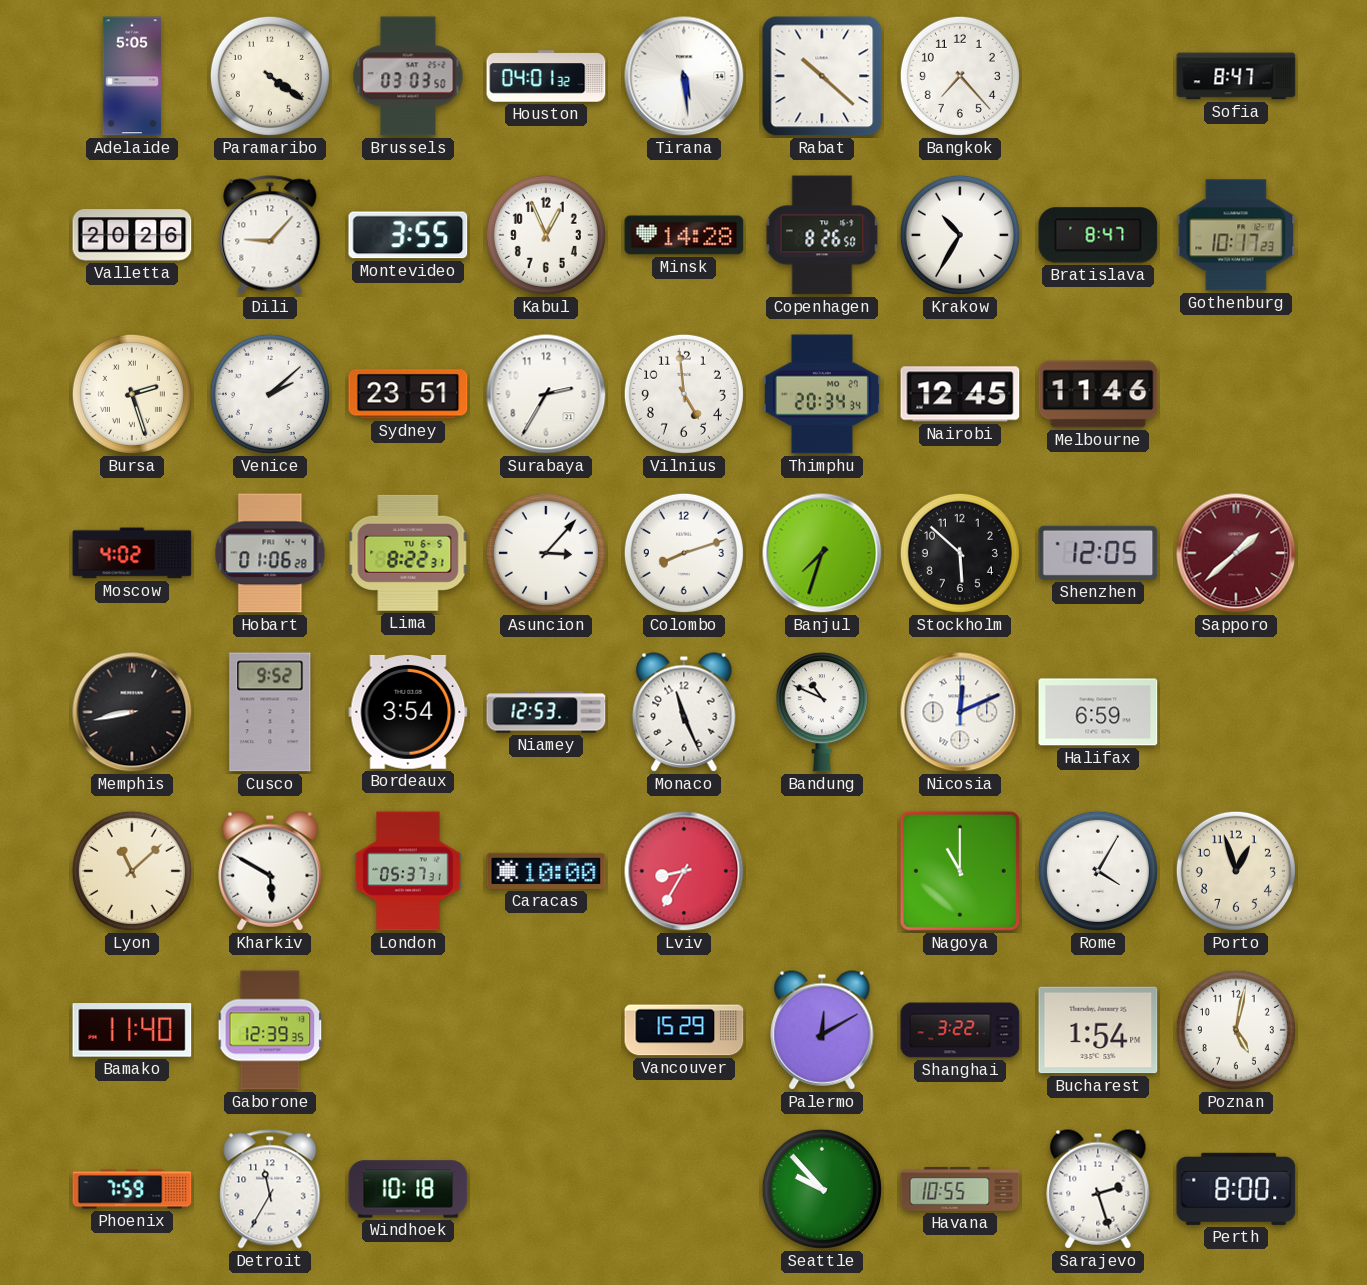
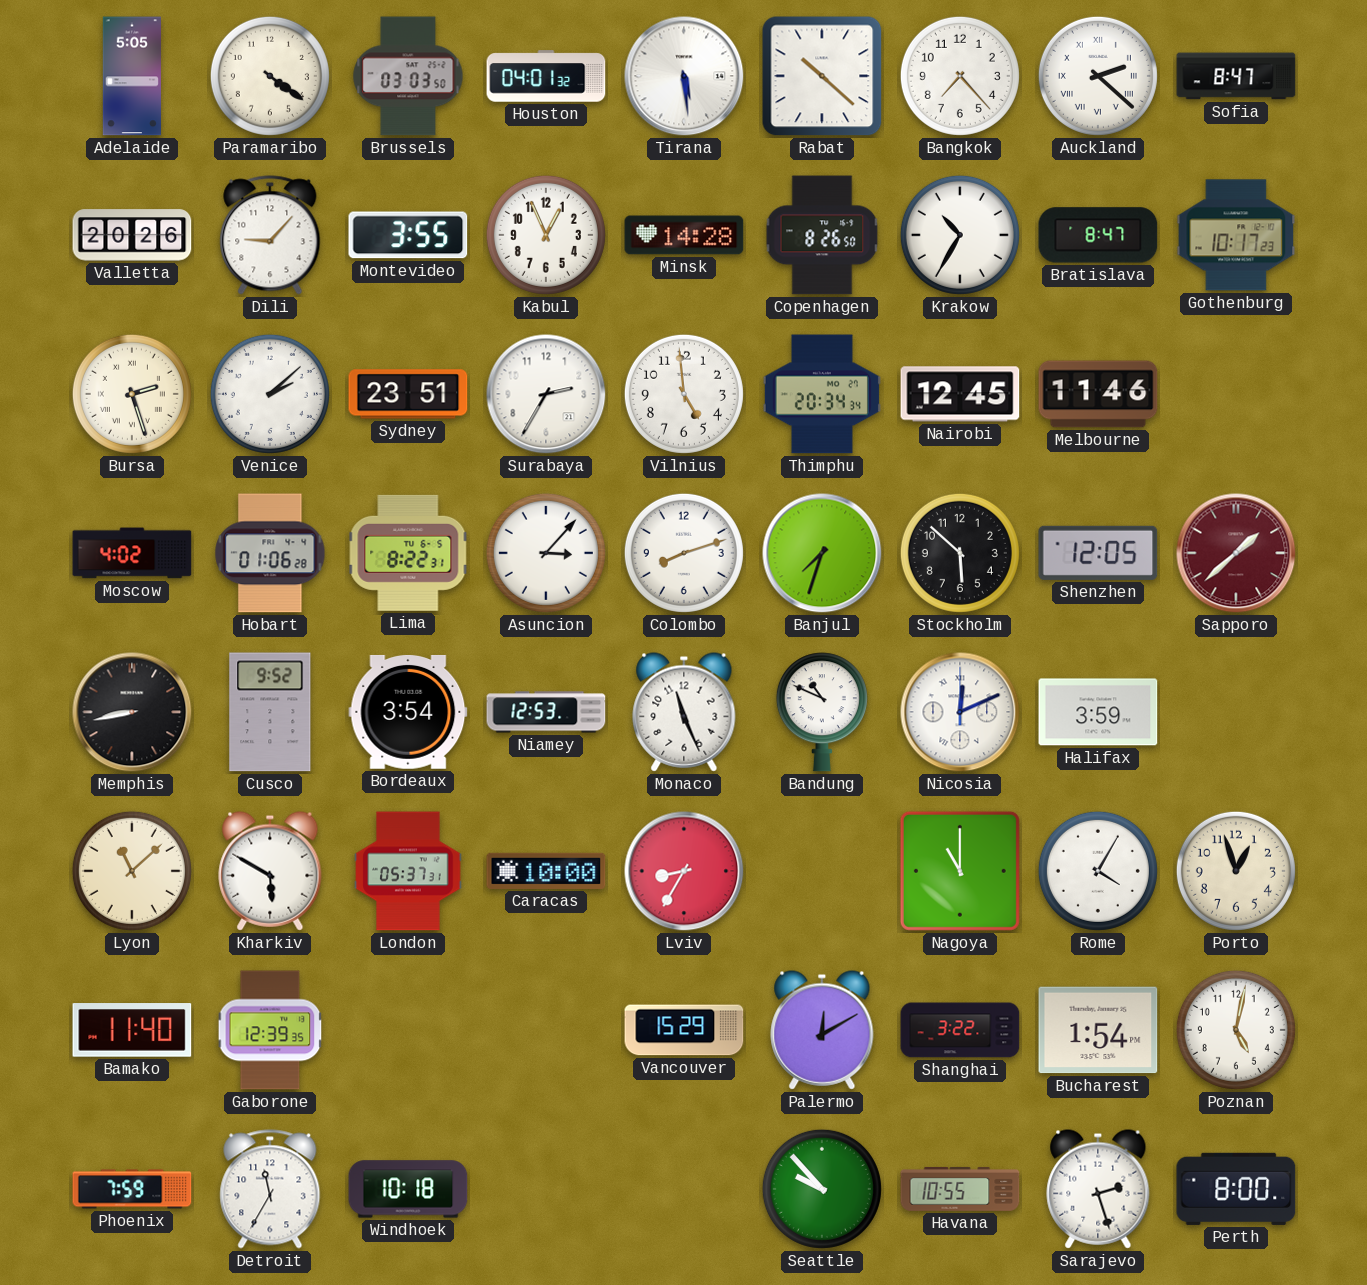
Auckland: none -> 2:22
Halifax: 6:59 -> 3:59
